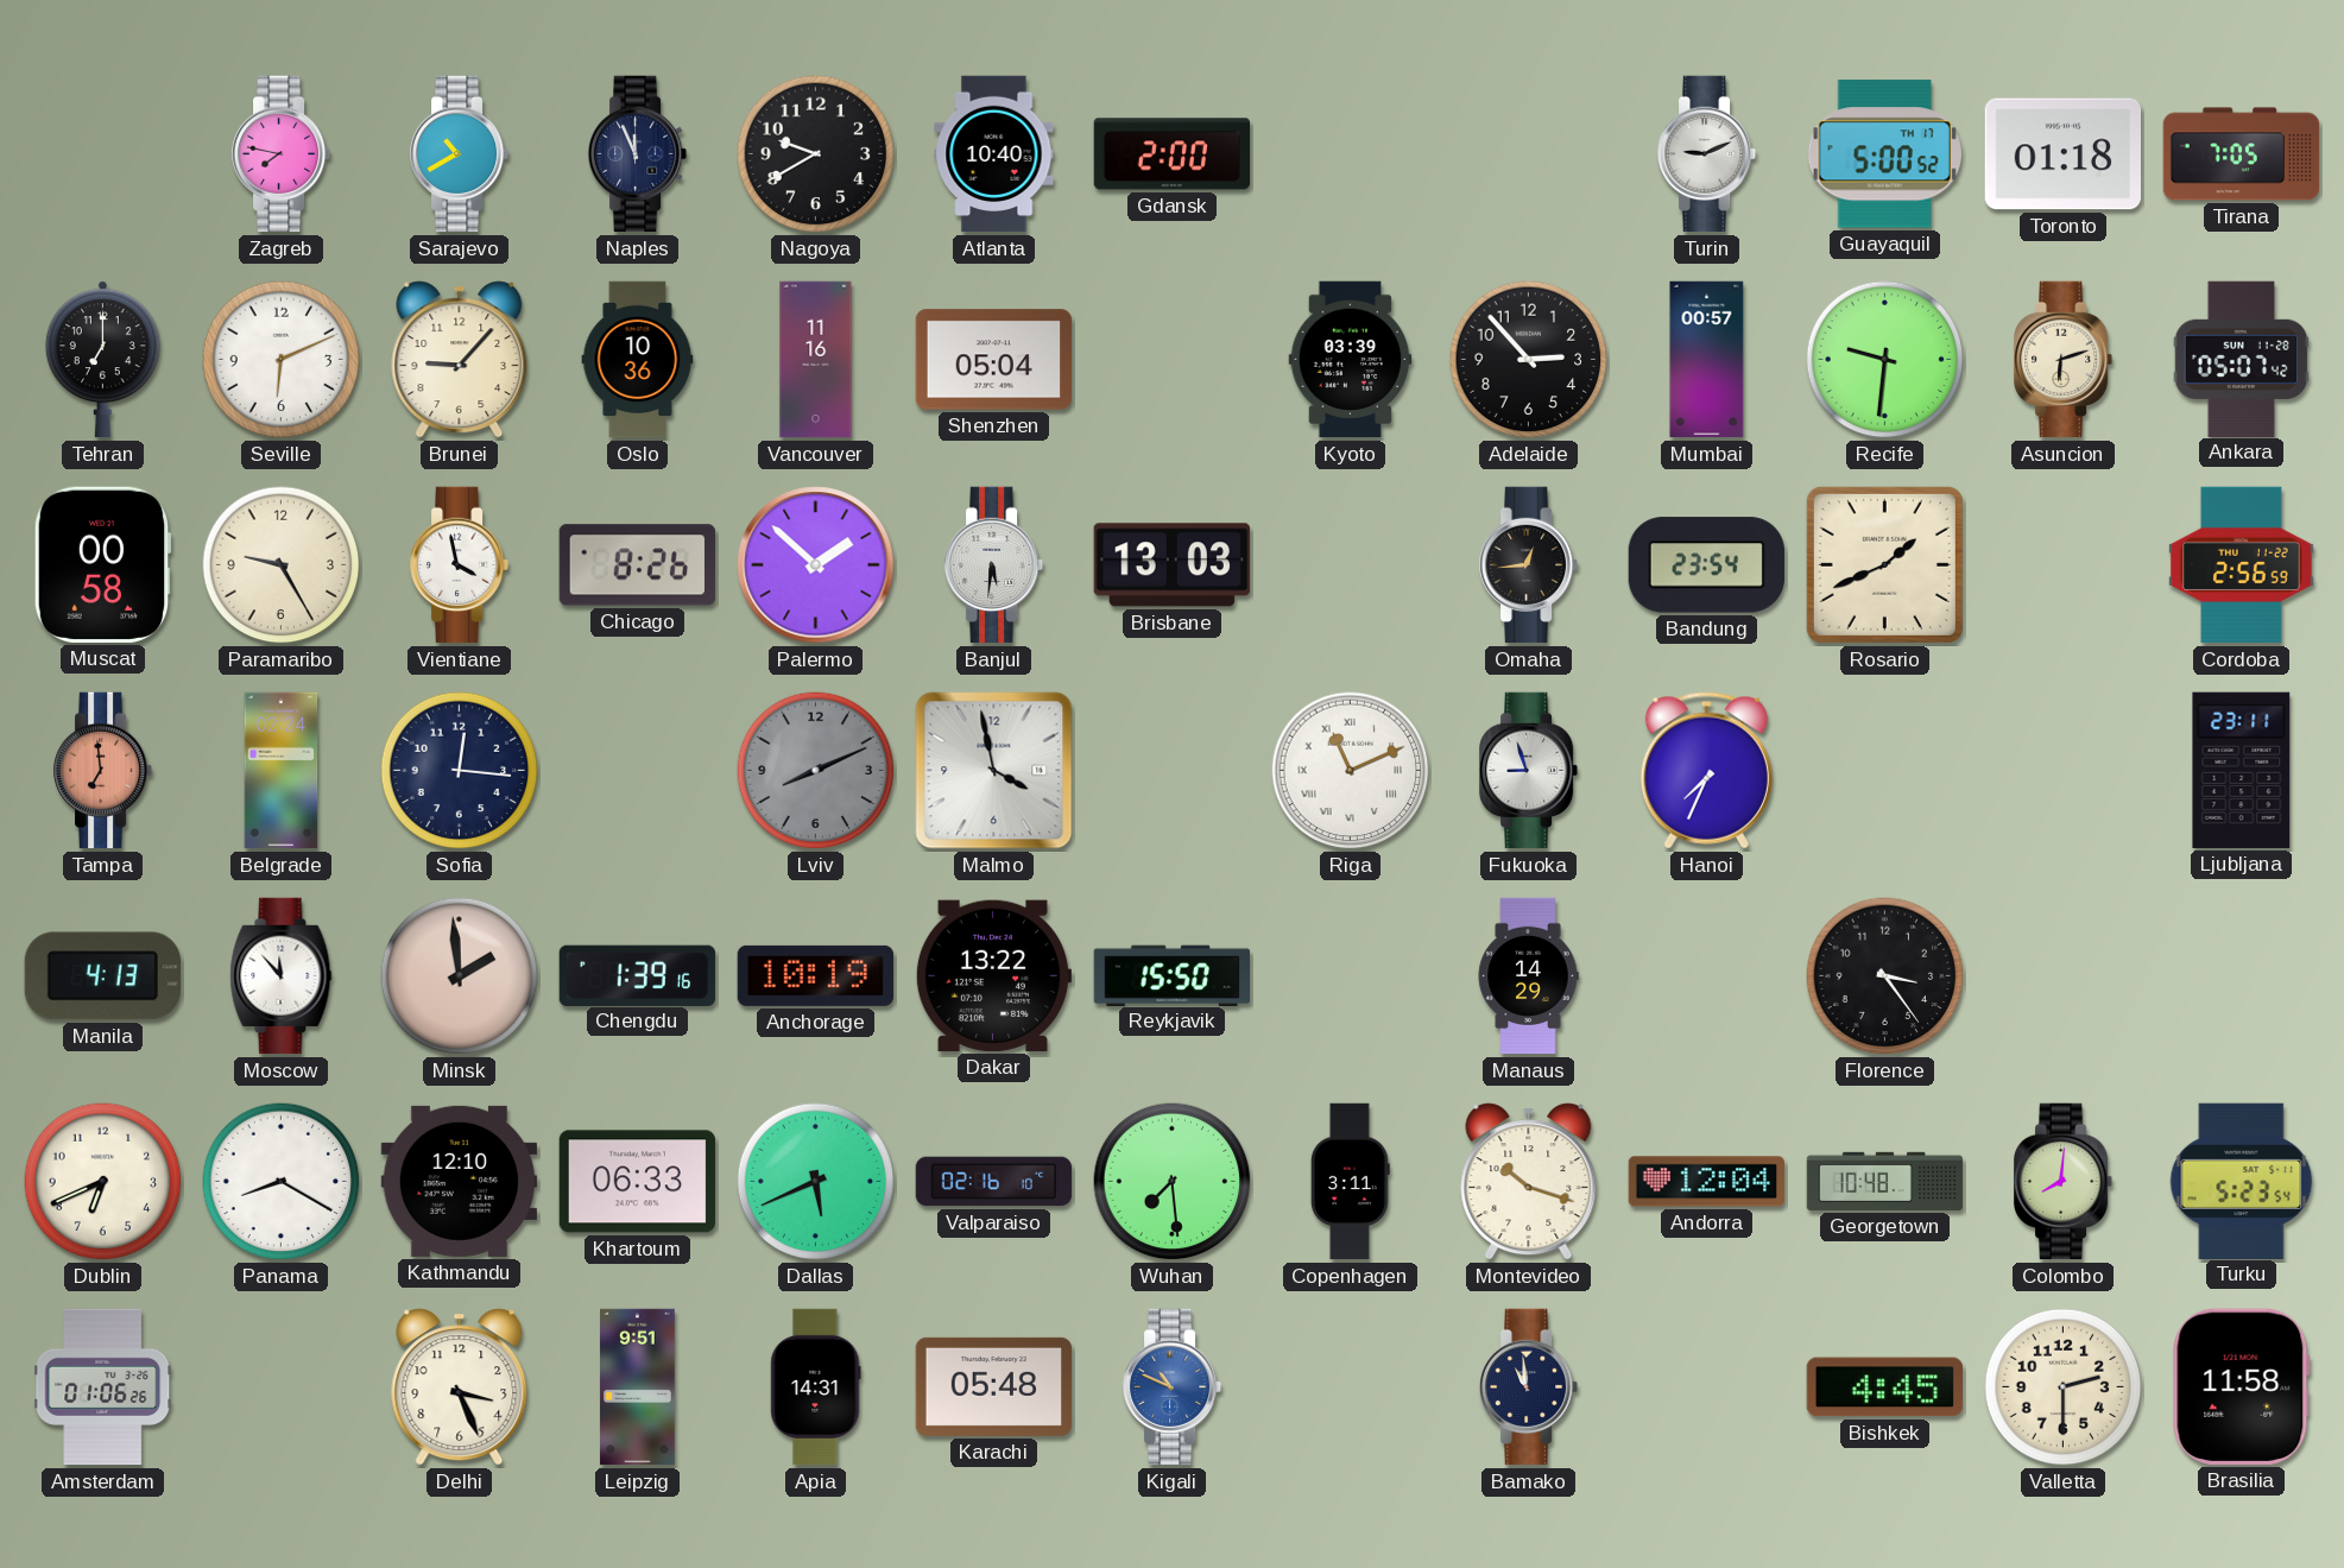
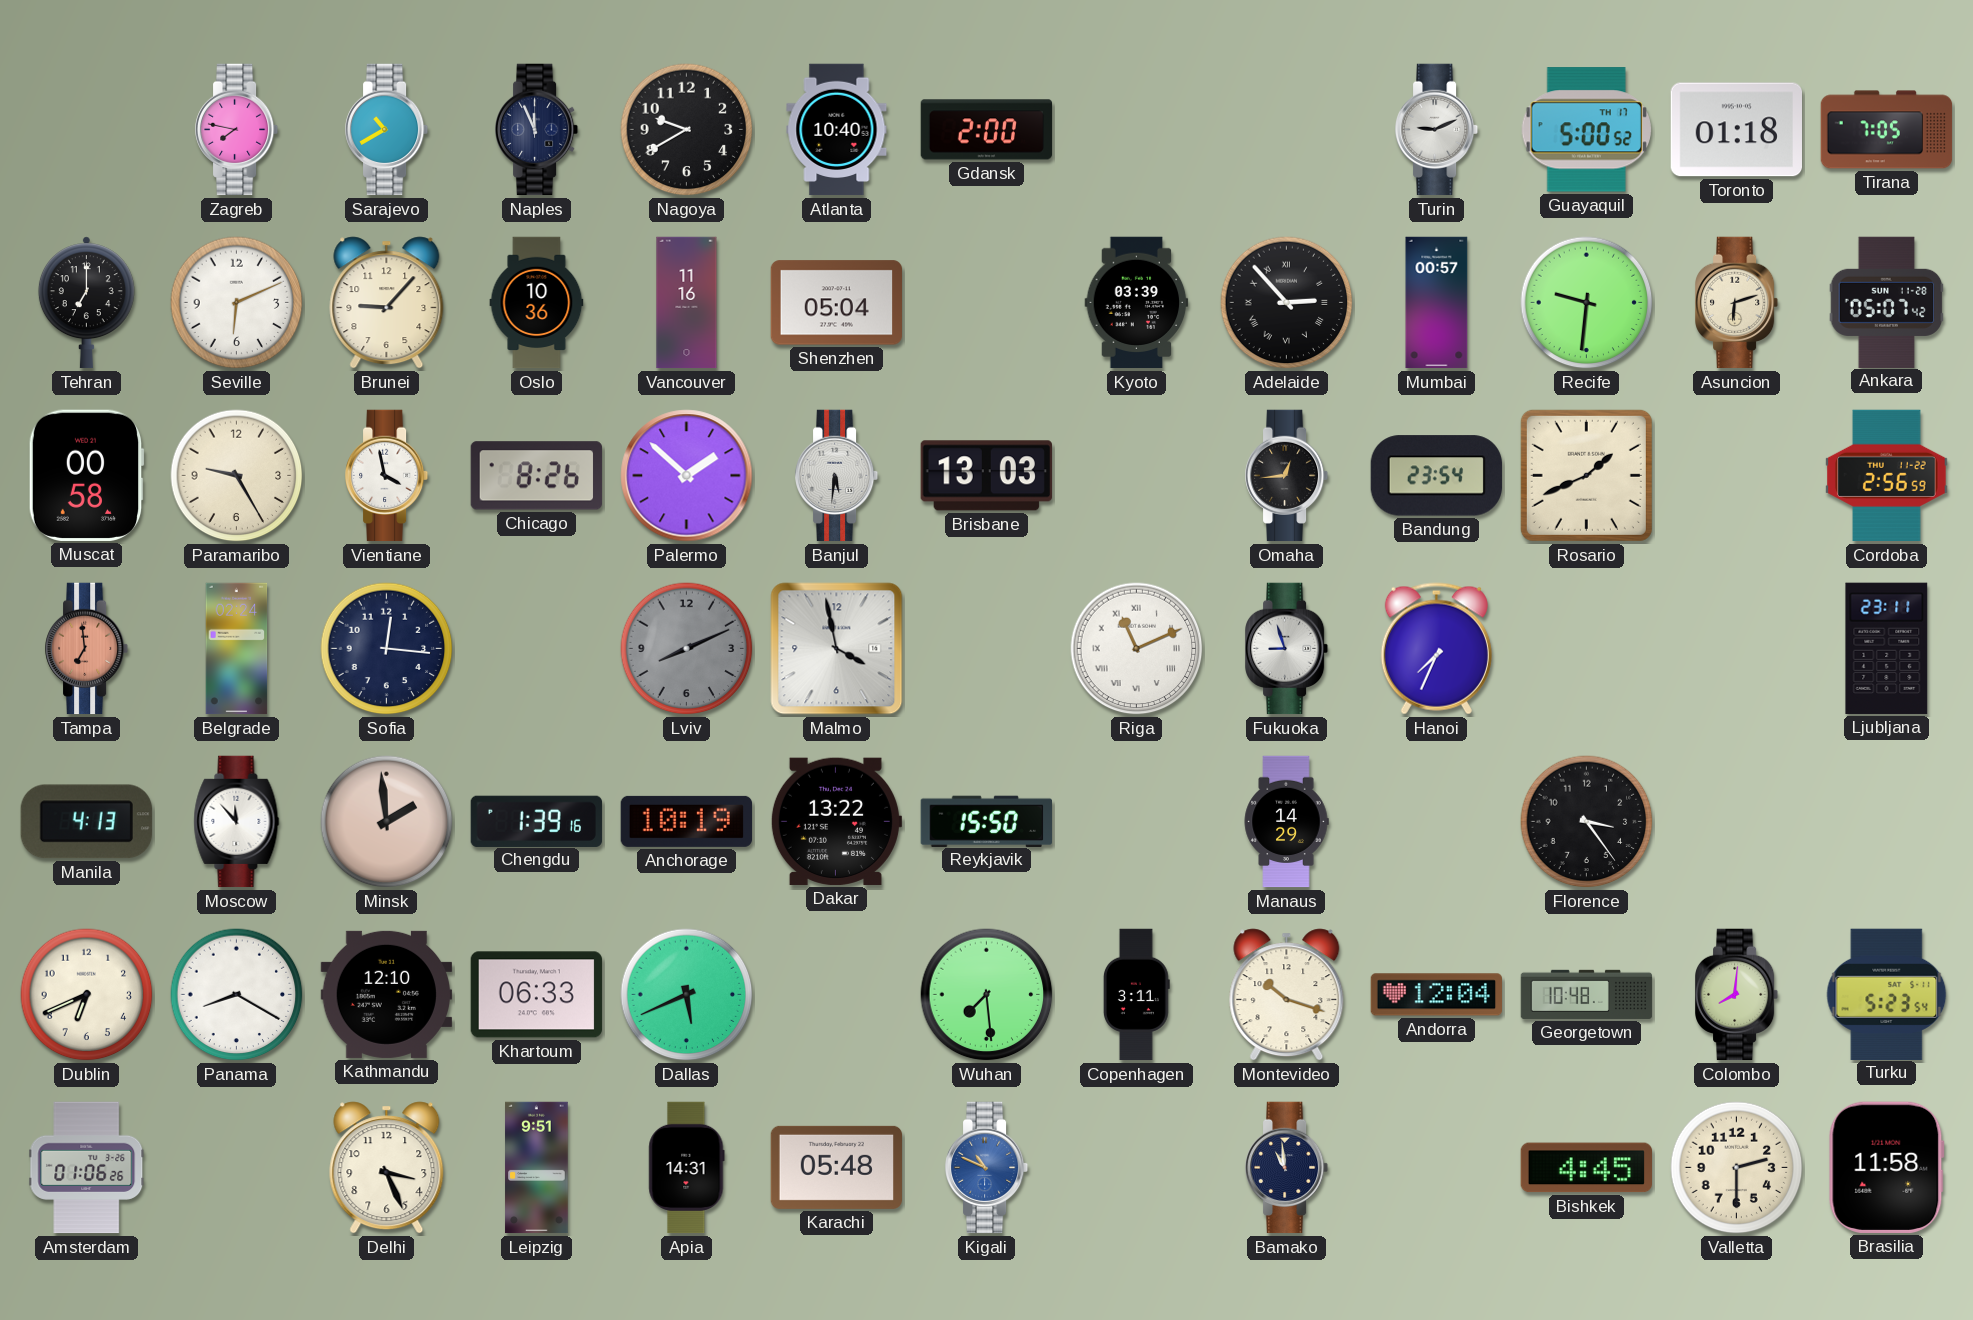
Adelaide numerals: Arabic -> Roman
Valparaiso: 02:16 -> none
